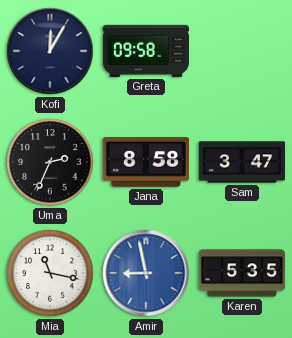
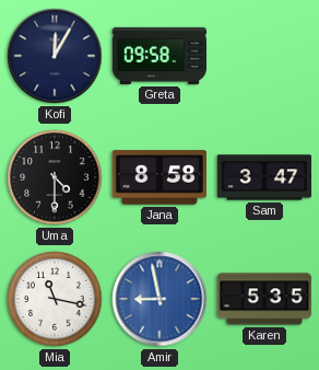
Uma: 2:34 -> 4:30
